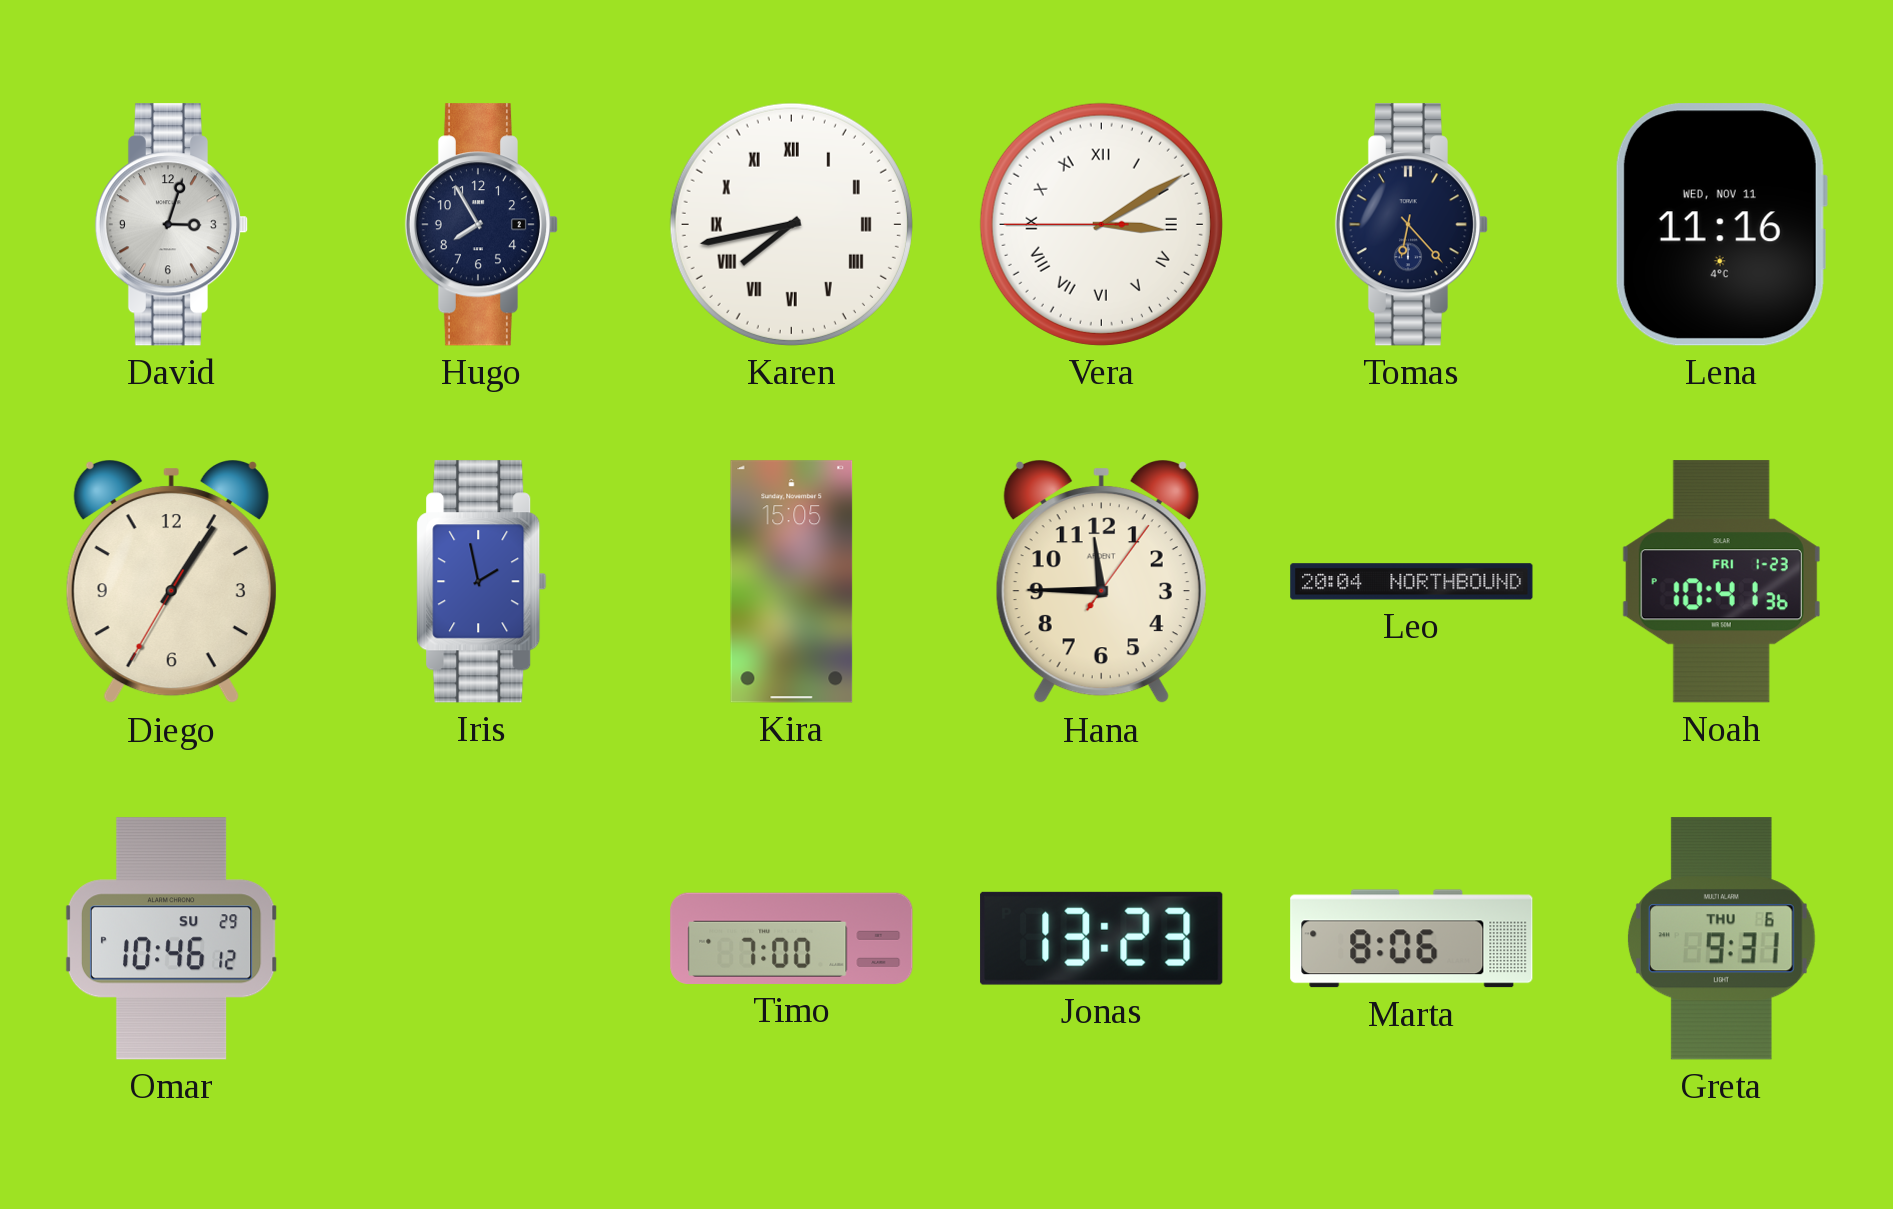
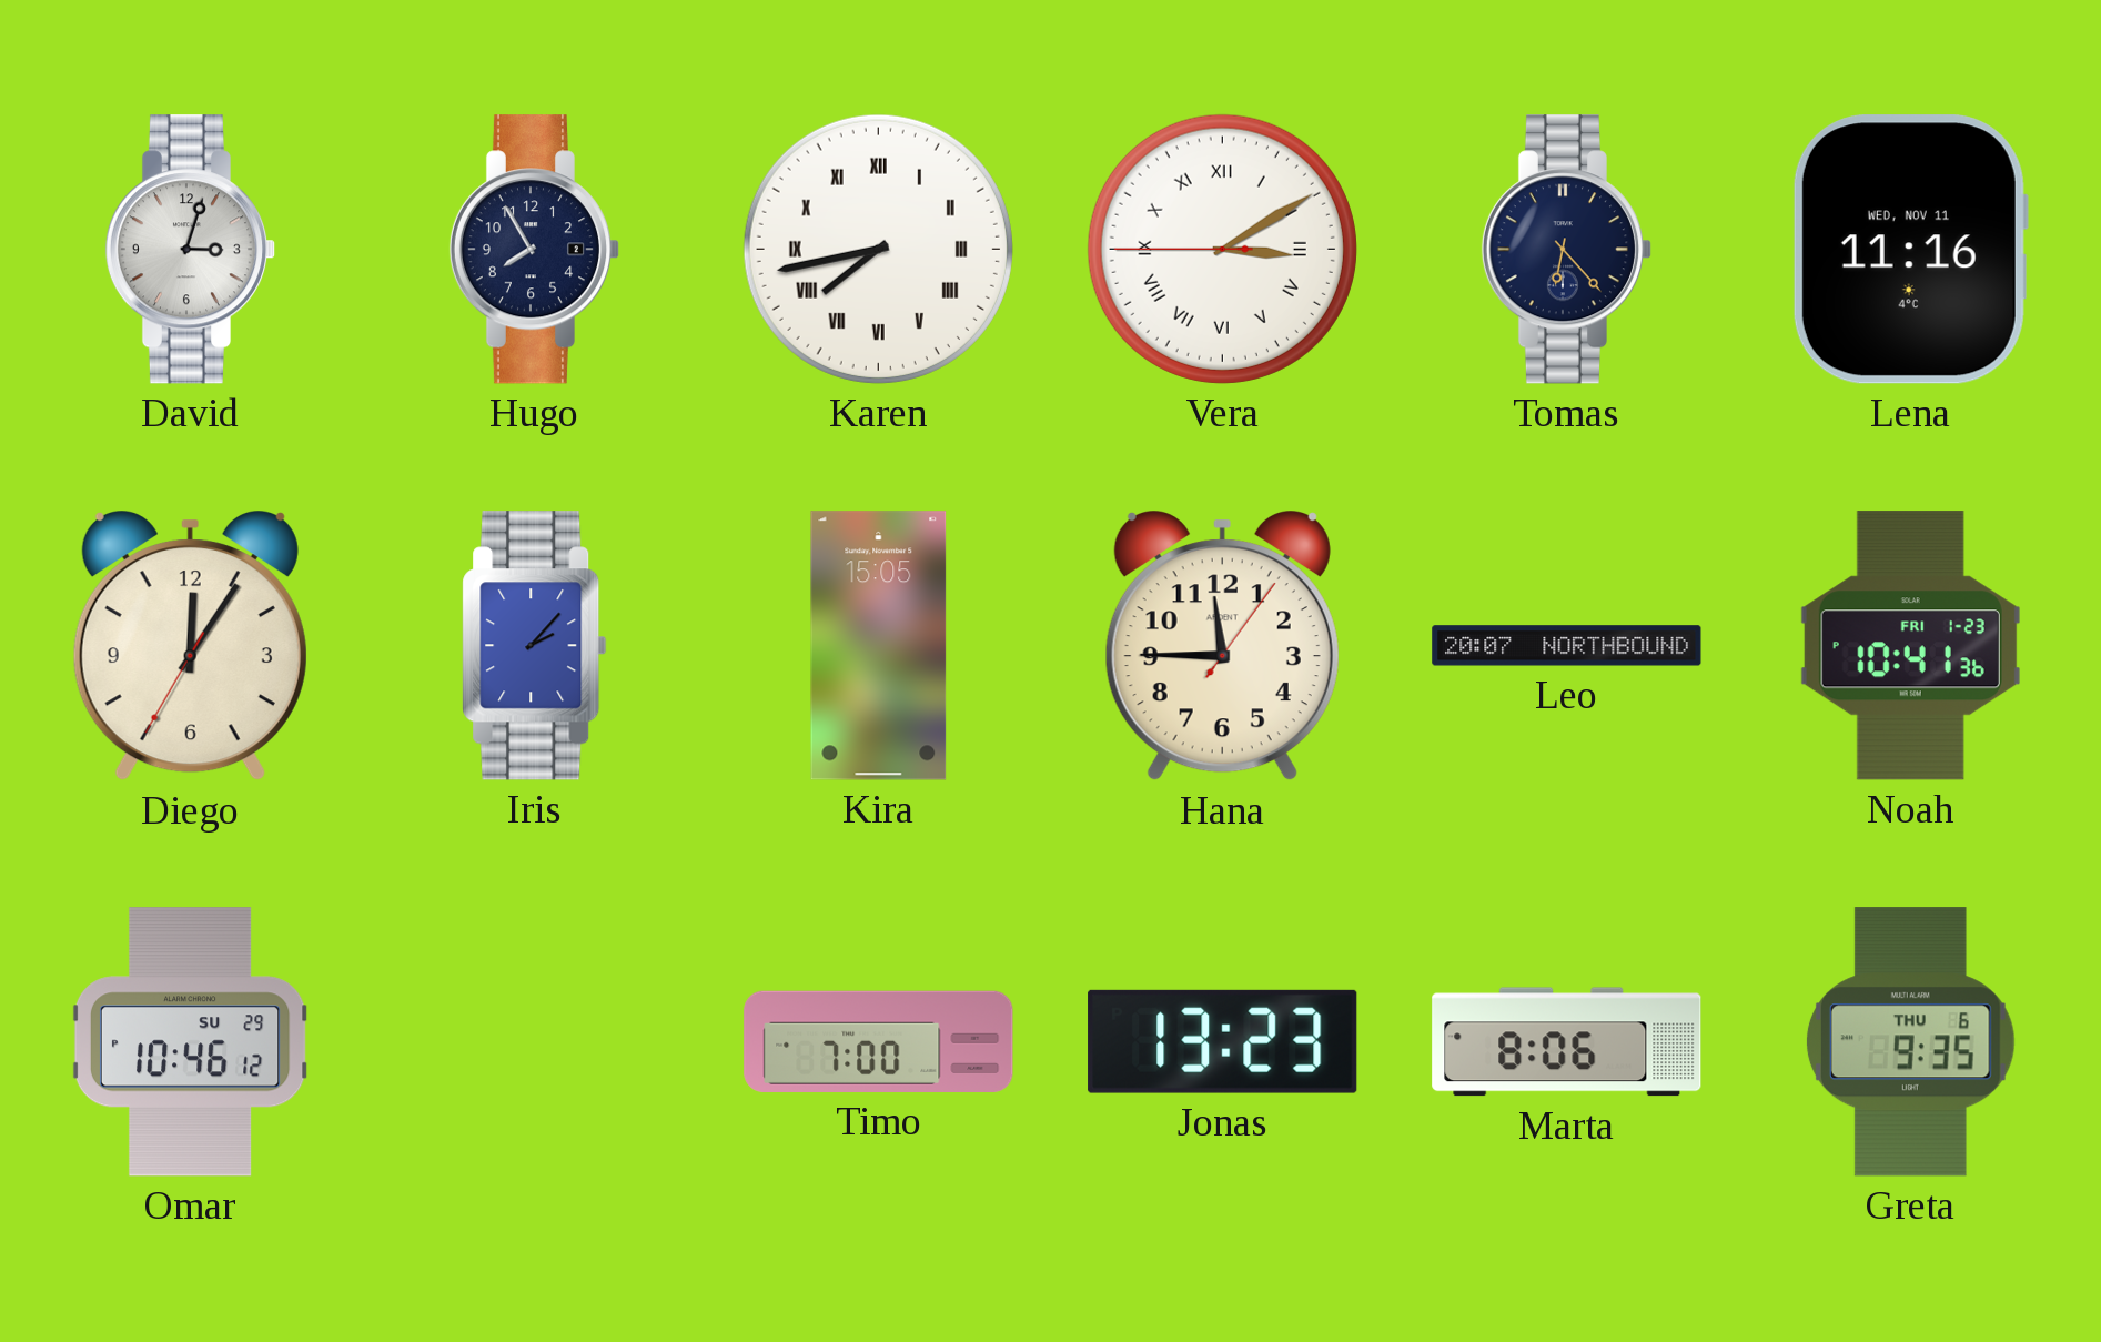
Diego: 1:05 -> 12:05
Iris: 1:58 -> 2:07
Leo: 20:04 -> 20:07
Greta: 9:31 -> 9:35
